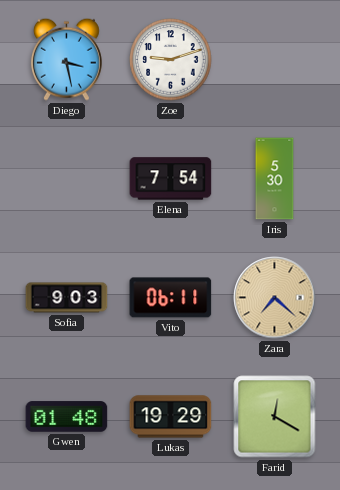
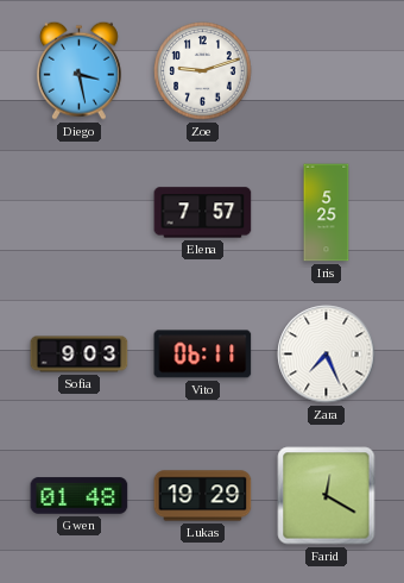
Elena: 7:54 -> 7:57
Iris: 5:30 -> 5:25
Zara: 7:22 -> 7:26
Zara dial: champagne -> white
